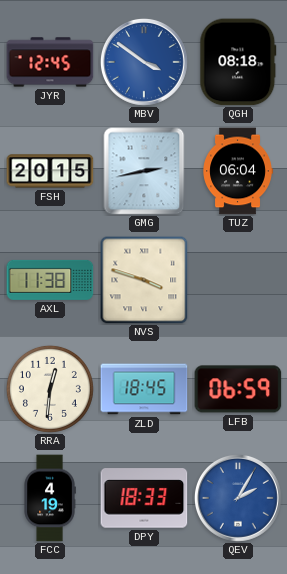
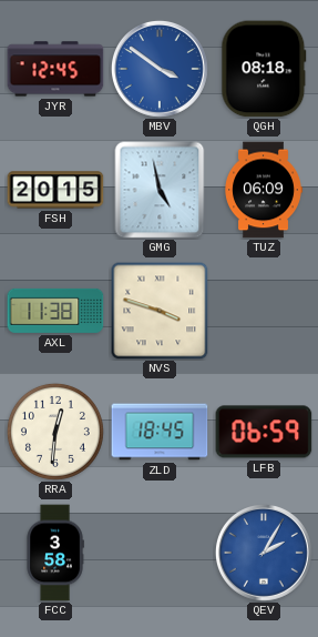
GMG: 2:43 -> 4:58
TUZ: 06:04 -> 06:09
FCC: 4:19 -> 3:58
DPY: 18:33 -> none
